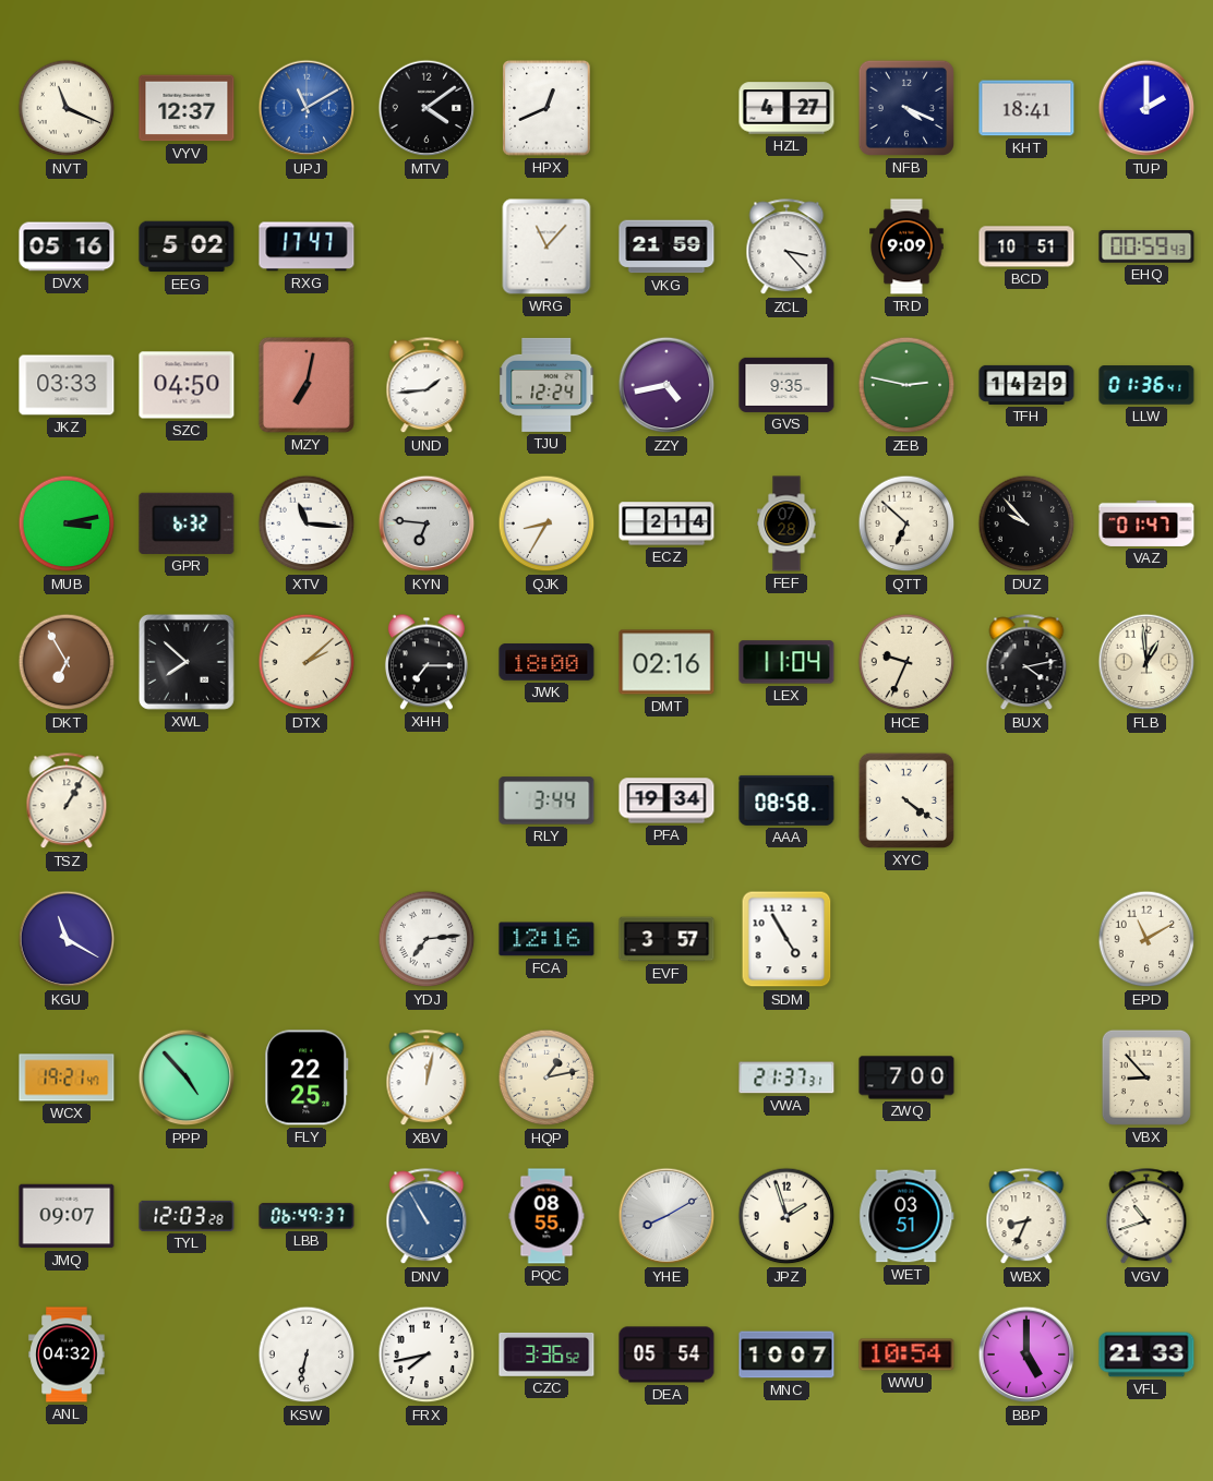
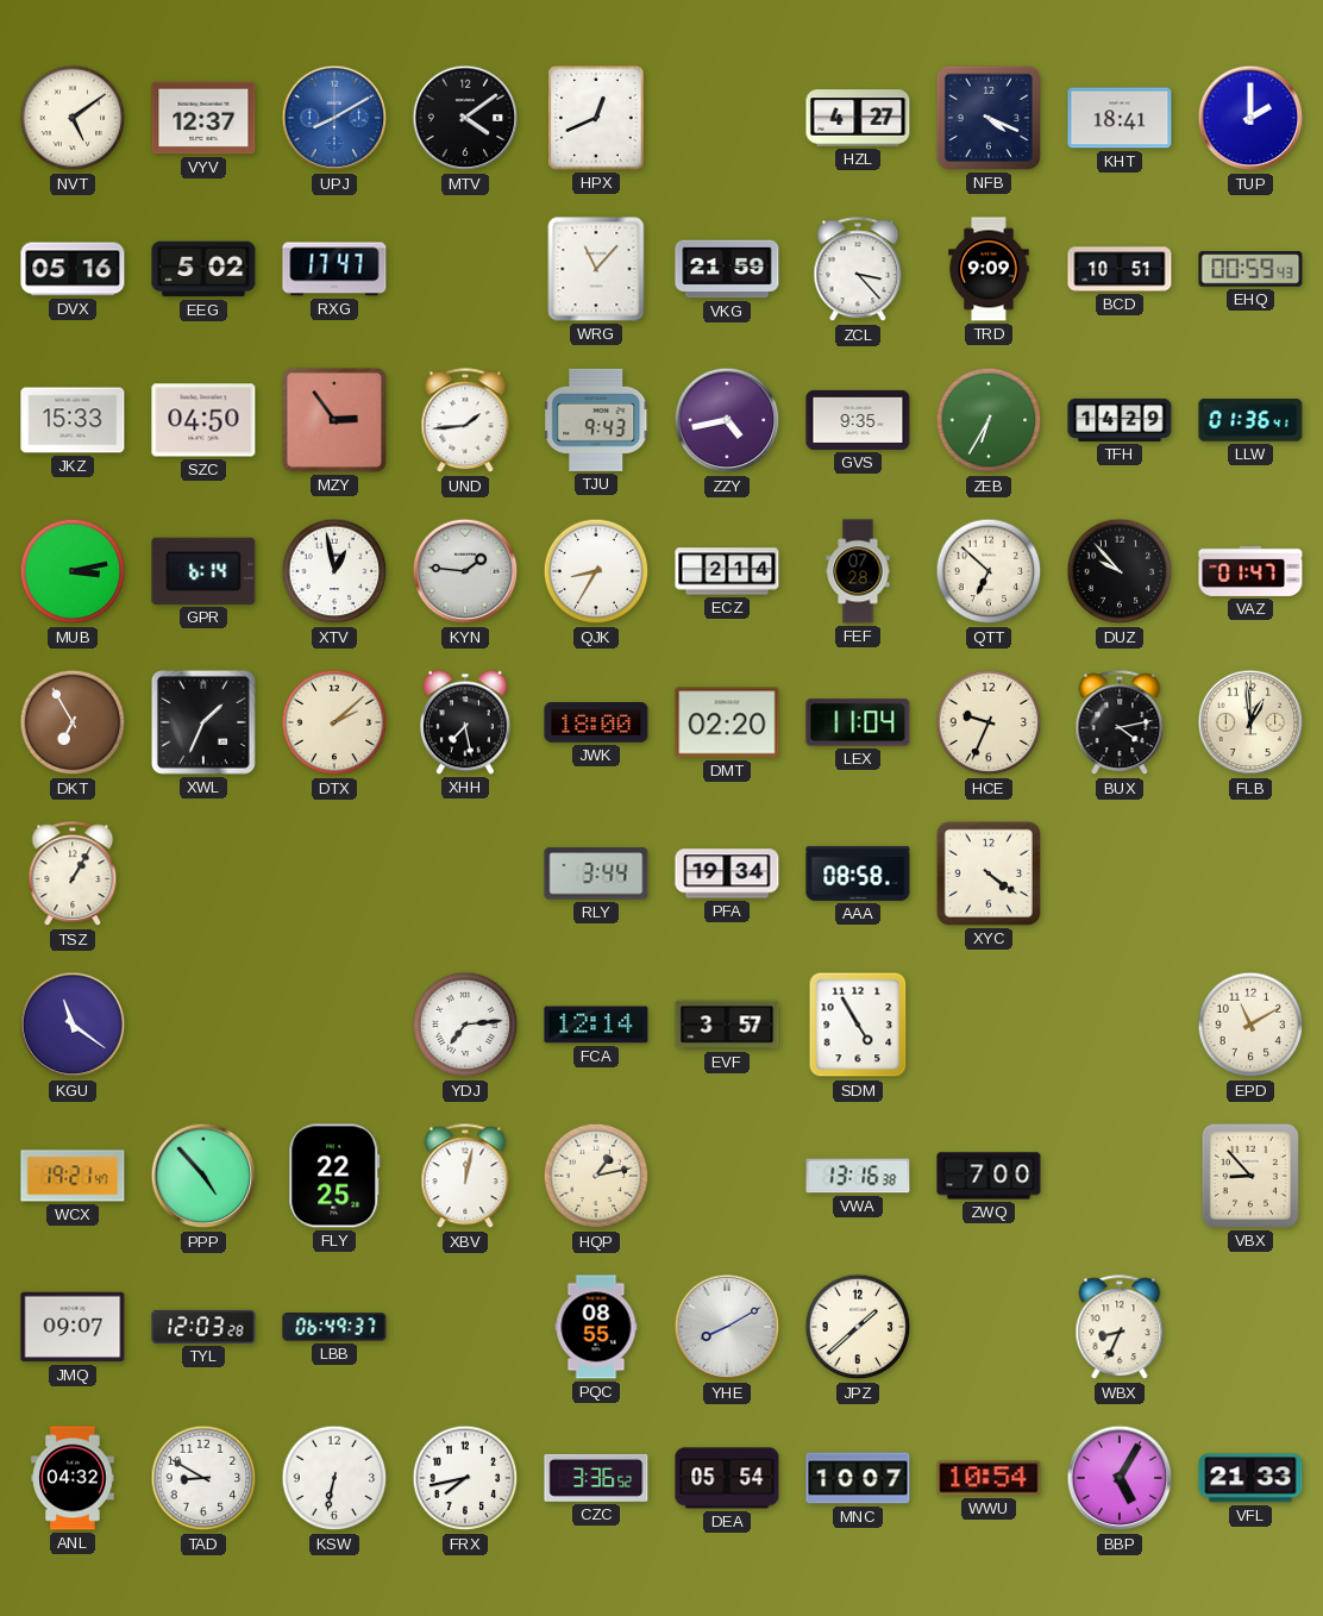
NVT: 11:19 -> 5:09
UPJ: 11:10 -> 8:10
JKZ: 03:33 -> 15:33
MZY: 7:02 -> 2:54
TJU: 12:24 -> 9:43
ZEB: 2:47 -> 6:35
GPR: 6:32 -> 6:14
XTV: 11:16 -> 12:58
KYN: 6:46 -> 1:46
XWL: 7:52 -> 1:34
XHH: 7:15 -> 7:28
DMT: 02:16 -> 02:20
KGU: 11:20 -> 11:21
FCA: 12:16 -> 12:14
VWA: 21:37 -> 13:16
DNV: 10:55 -> none
JPZ: 1:57 -> 1:38
WET: 03:51 -> none
VGV: 10:42 -> none
TAD: none -> 8:50
BBP: 5:00 -> 5:05
